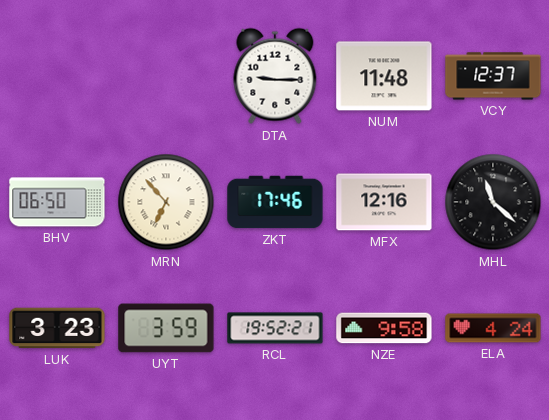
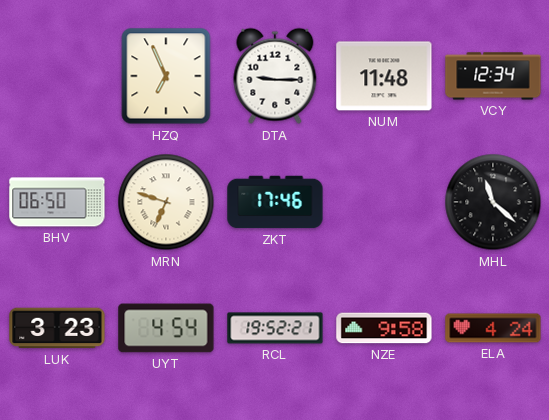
HZQ: none -> 6:56
VCY: 12:37 -> 12:34
MRN: 6:53 -> 6:48
MFX: 12:16 -> none
UYT: 3:59 -> 4:54
